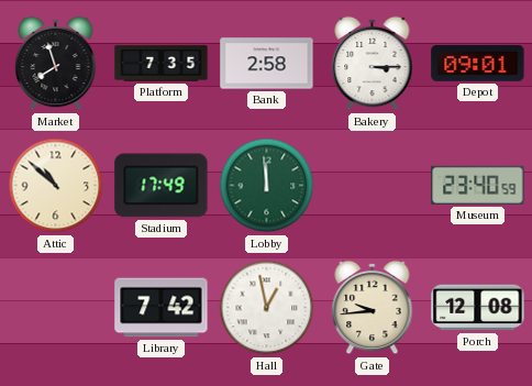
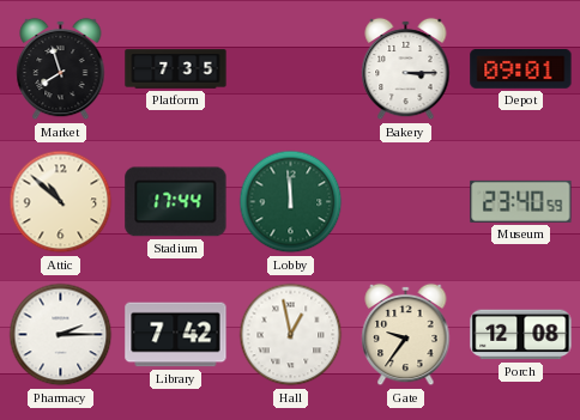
Bank: 2:58 -> none
Stadium: 17:49 -> 17:44
Pharmacy: none -> 2:15
Gate: 9:44 -> 9:36
